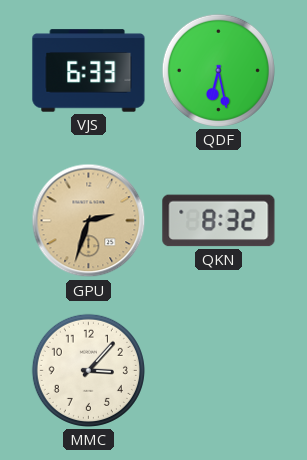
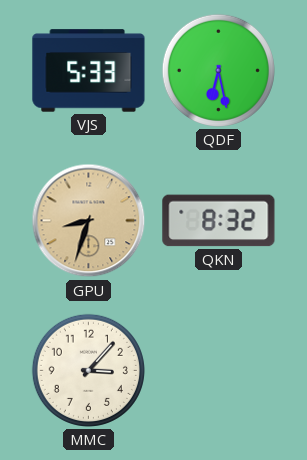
VJS: 6:33 -> 5:33
GPU: 2:33 -> 8:33
